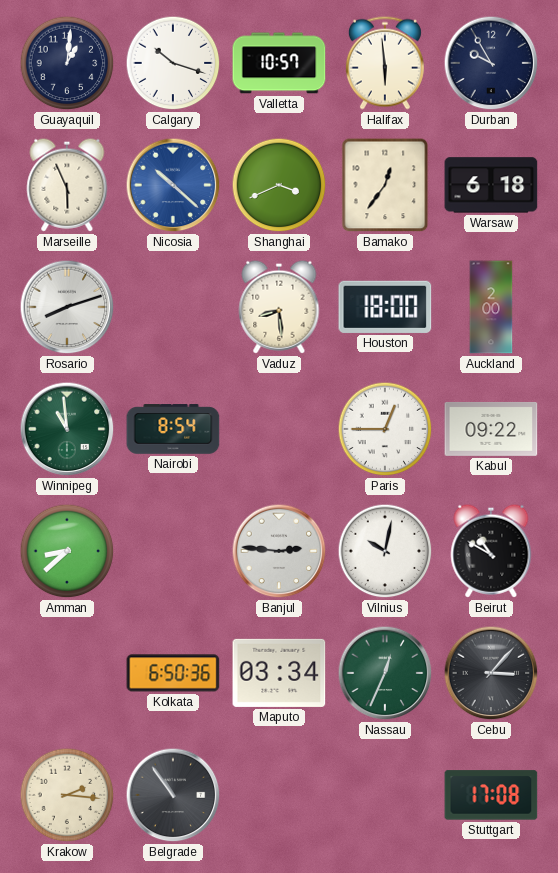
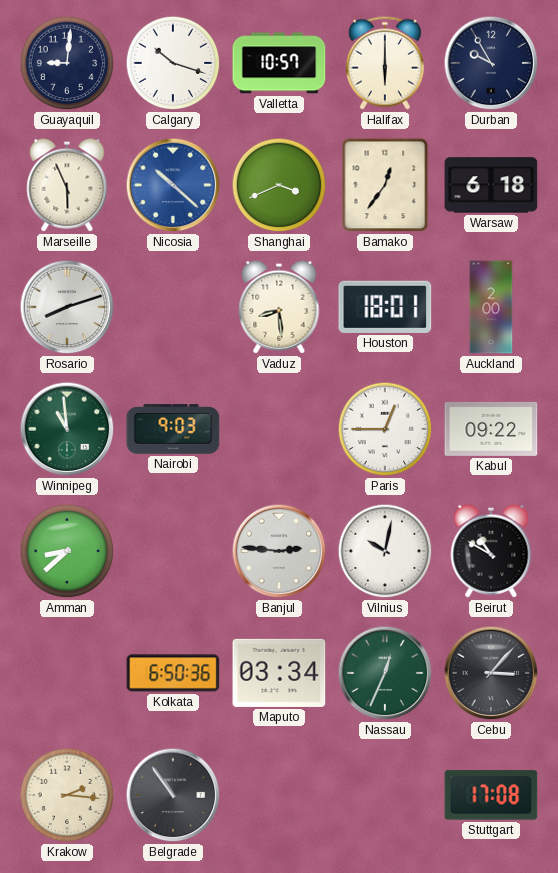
Guayaquil: 1:01 -> 9:01
Halifax: 5:59 -> 6:00
Houston: 18:00 -> 18:01
Nairobi: 8:54 -> 9:03
